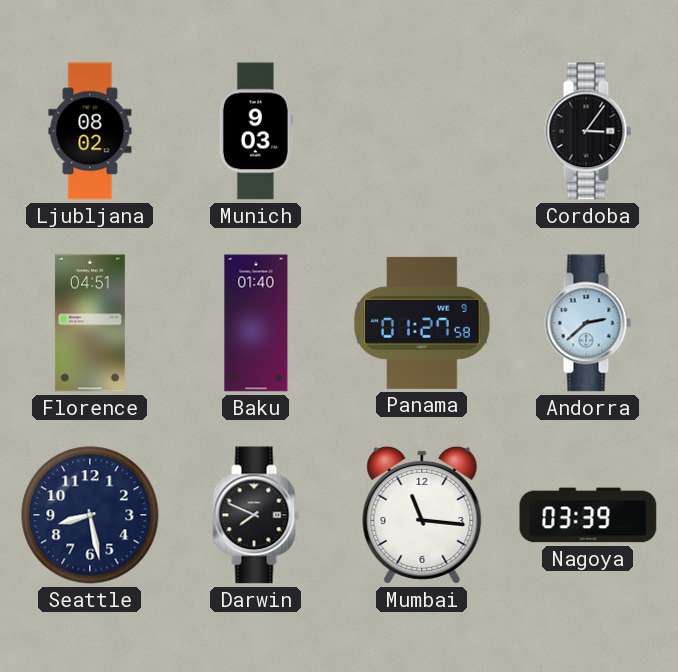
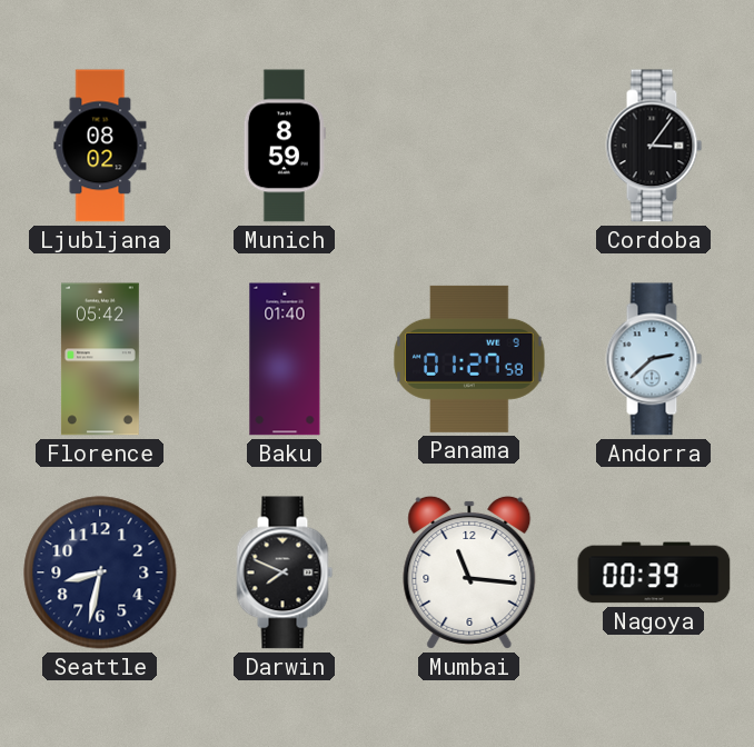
Munich: 9:03 -> 8:59
Florence: 04:51 -> 05:42
Seattle: 8:28 -> 8:32
Nagoya: 03:39 -> 00:39
